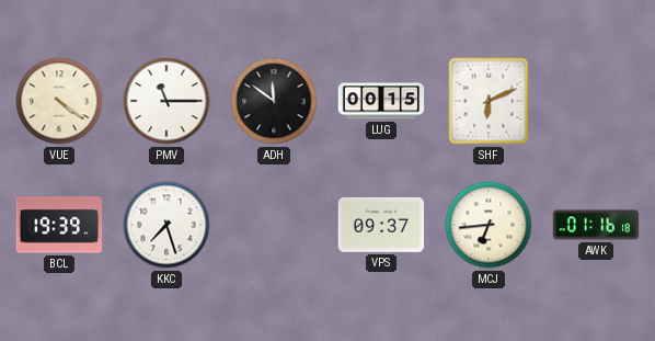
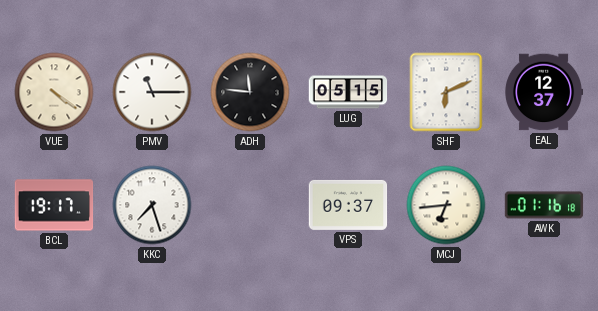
ADH: 11:51 -> 11:46
LUG: 00:15 -> 05:15
EAL: none -> 12:37
BCL: 19:39 -> 19:17
